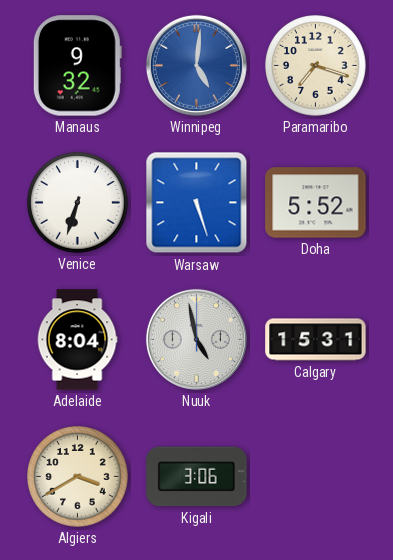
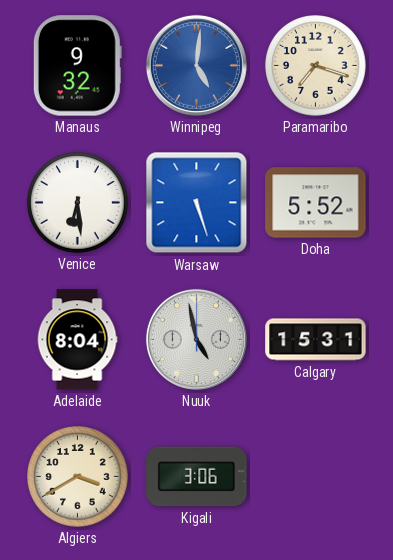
Venice: 6:33 -> 6:29
